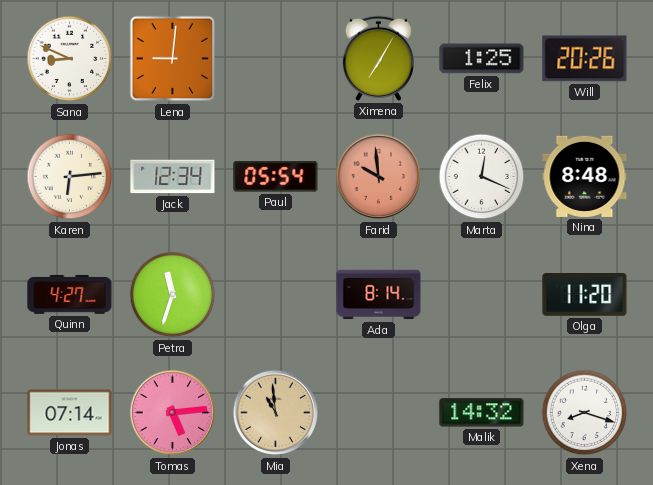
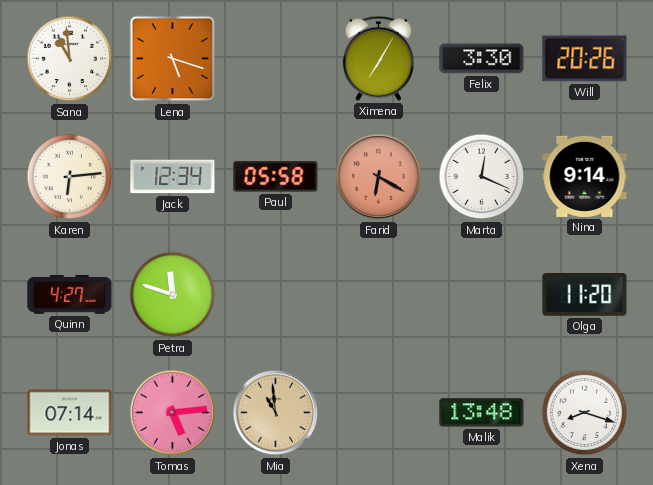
Sana: 8:49 -> 10:59
Lena: 9:01 -> 5:18
Felix: 1:25 -> 3:30
Paul: 05:54 -> 05:58
Farid: 9:59 -> 6:20
Nina: 8:48 -> 9:14
Petra: 11:33 -> 11:48
Ada: 8:14 -> none
Malik: 14:32 -> 13:48
